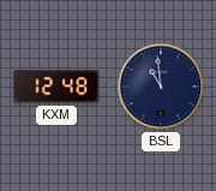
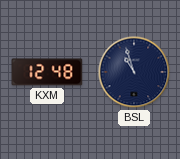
BSL: 10:59 -> 10:57
